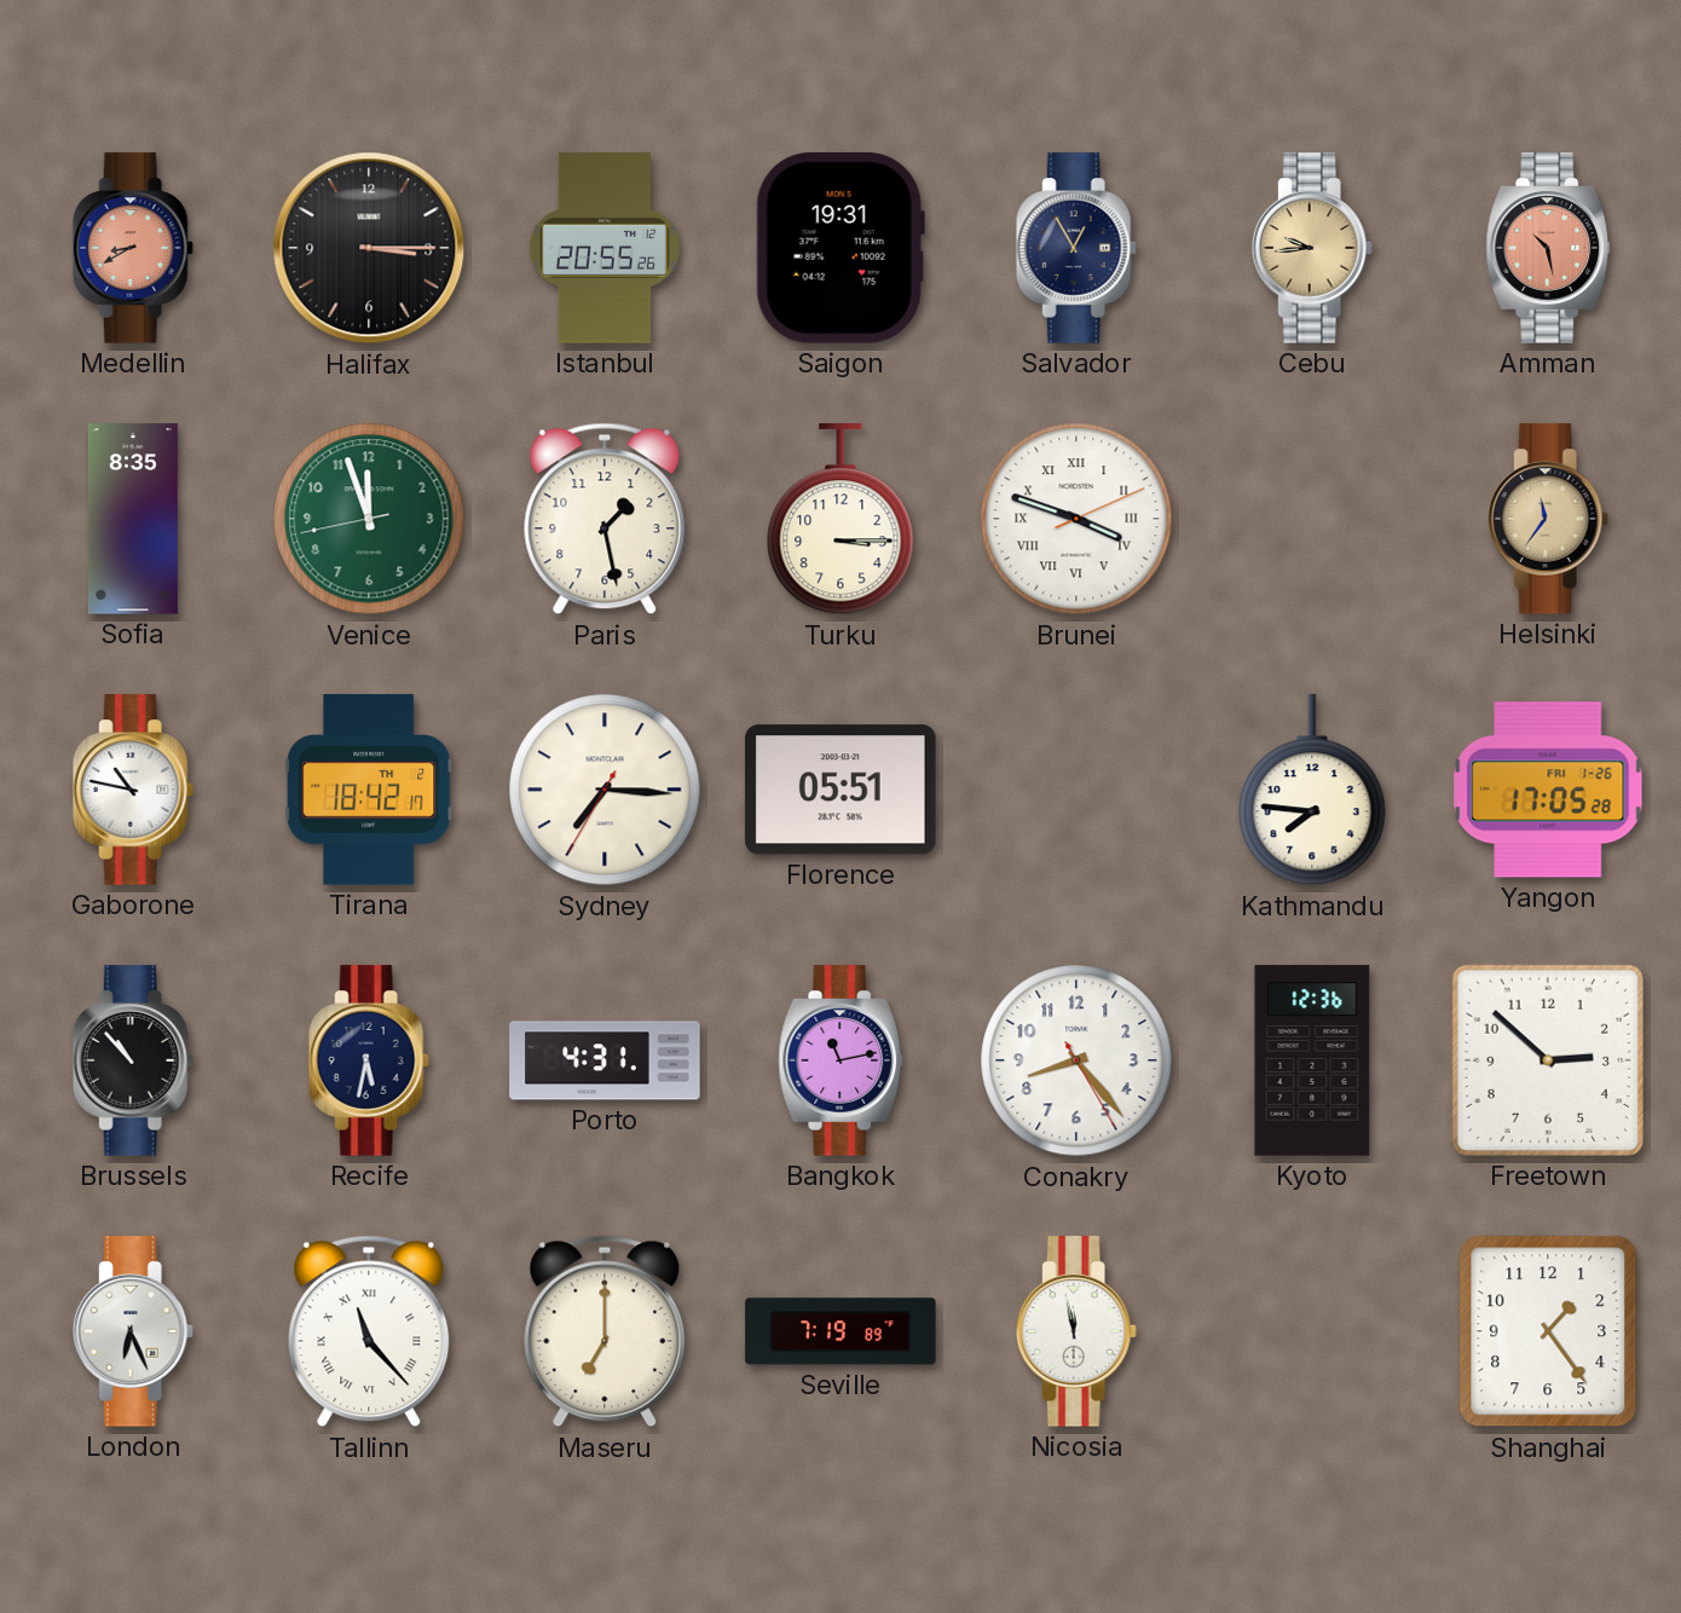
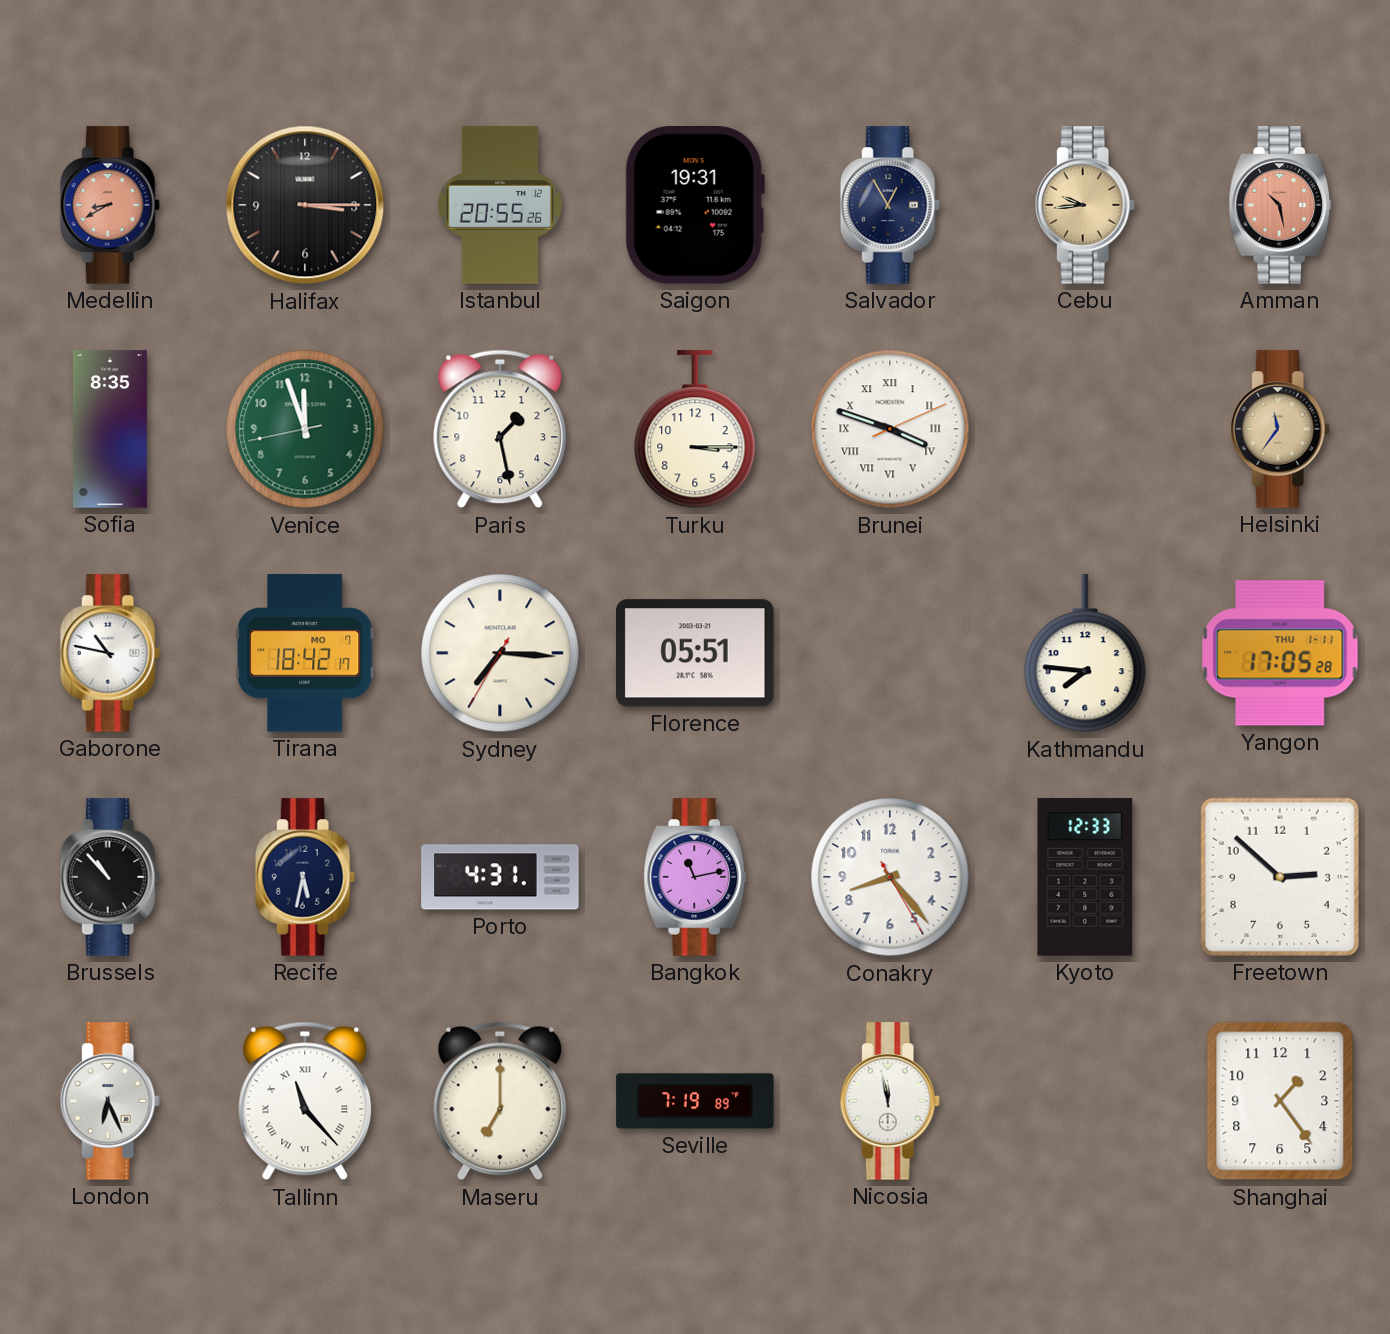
Tirana date: TH 2 -> MO 7
Yangon date: FRI 1-26 -> THU 1-11
Kyoto: 12:36 -> 12:33
